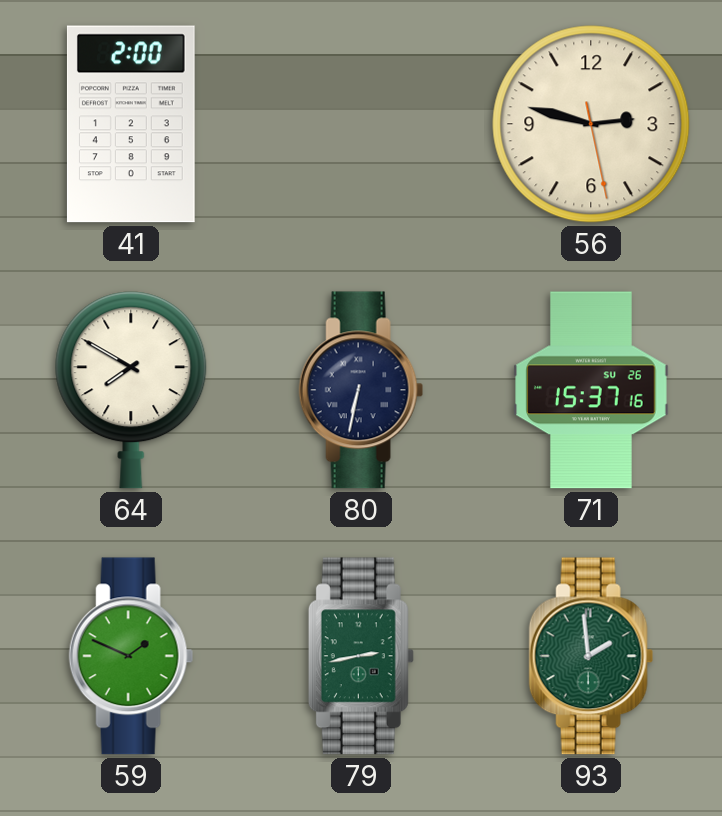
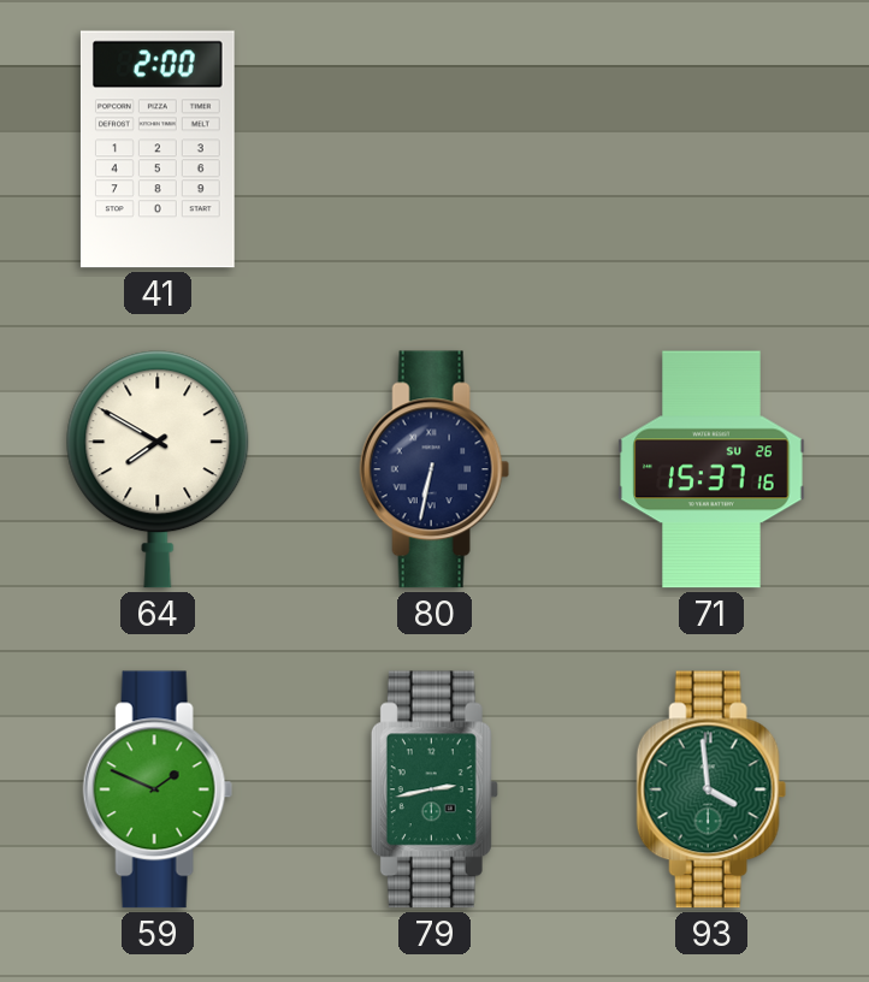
56: 2:47 -> none
93: 1:59 -> 3:59
